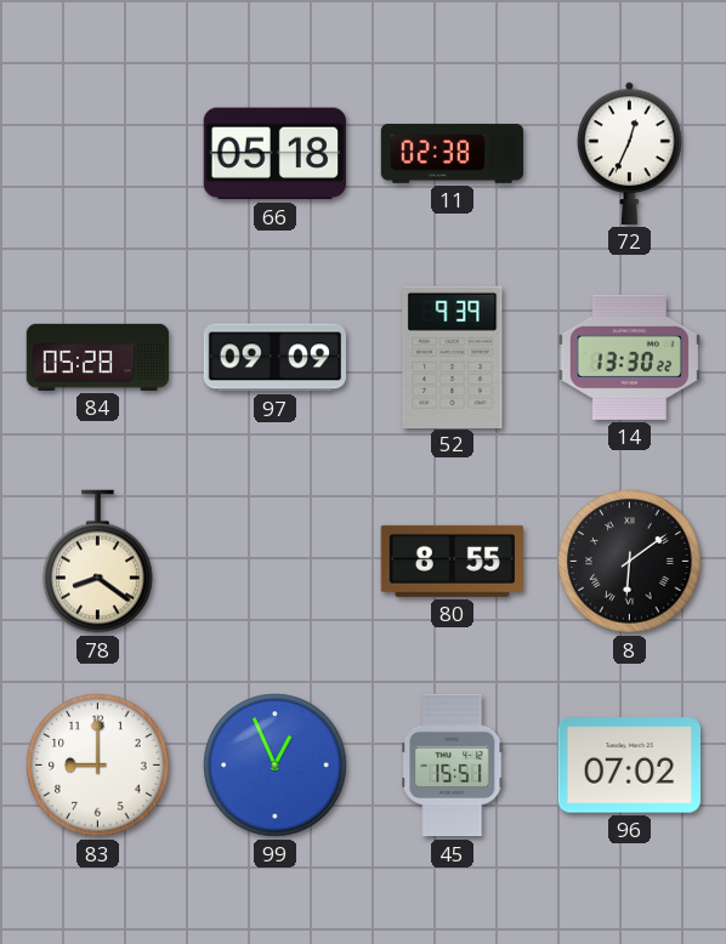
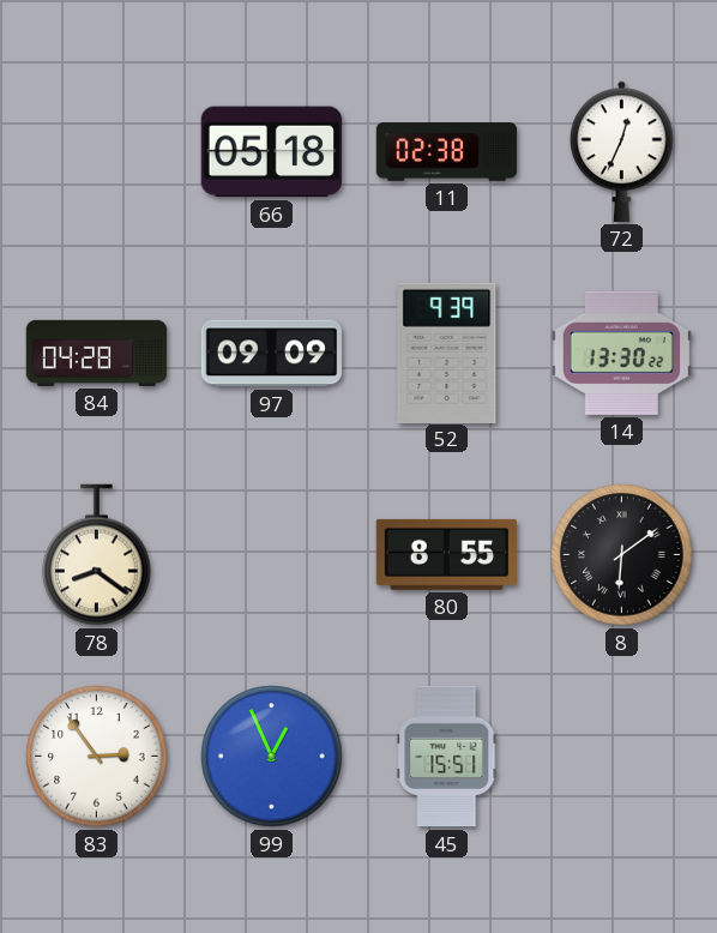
84: 05:28 -> 04:28
83: 9:00 -> 2:54
96: 07:02 -> none
